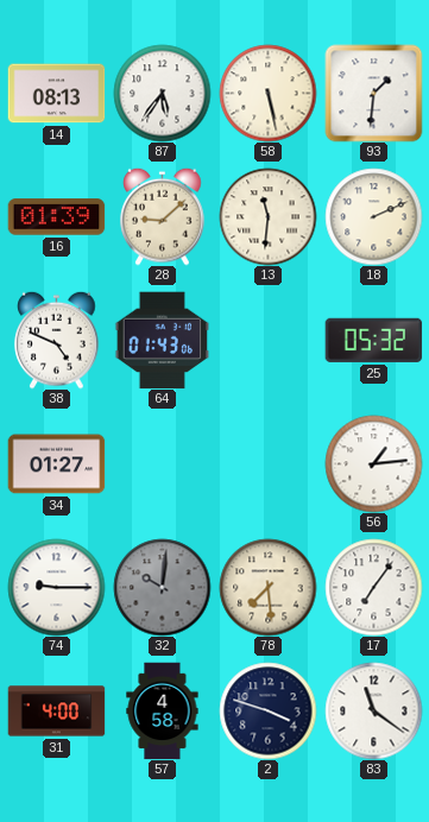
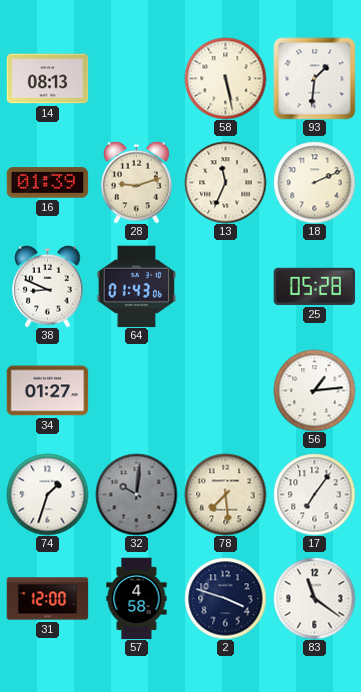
87: 5:36 -> none
28: 9:08 -> 9:12
13: 11:31 -> 11:34
38: 4:49 -> 8:49
25: 05:32 -> 05:28
74: 9:15 -> 1:33
31: 4:00 -> 12:00
